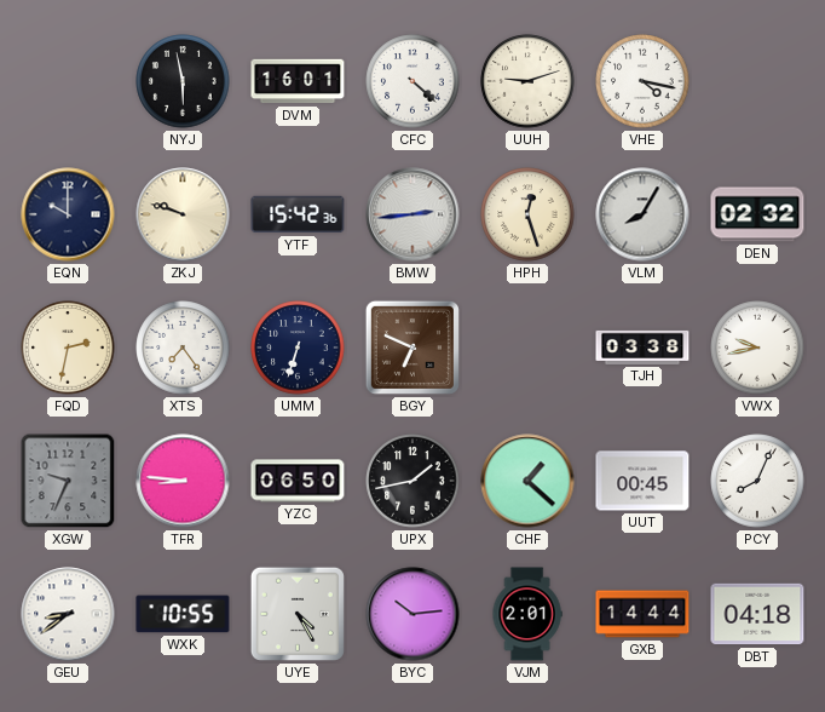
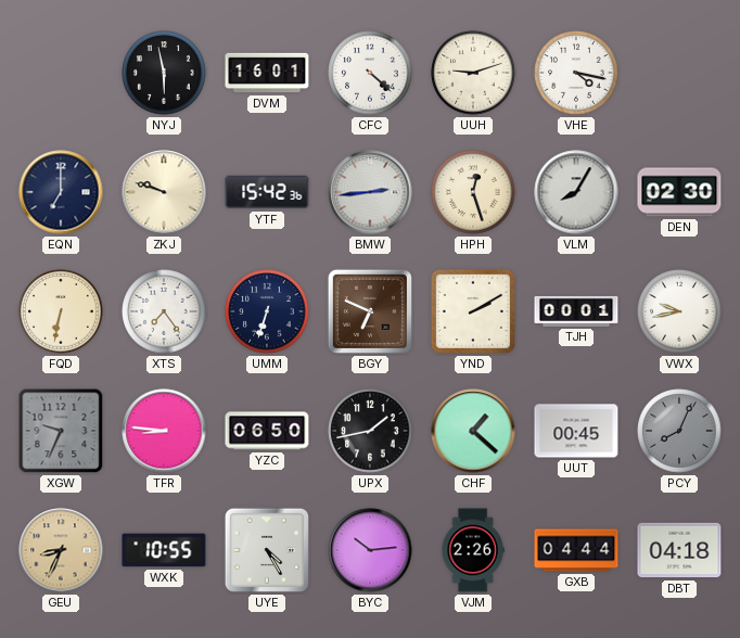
EQN: 10:00 -> 7:00
DEN: 02:32 -> 02:30
FQD: 2:32 -> 6:32
YND: none -> 2:10
TJH: 03:38 -> 00:01
PCY dial: white -> grey
GEU: 8:39 -> 8:34
GEU dial: white -> champagne
VJM: 2:01 -> 2:26
GXB: 14:44 -> 04:44
